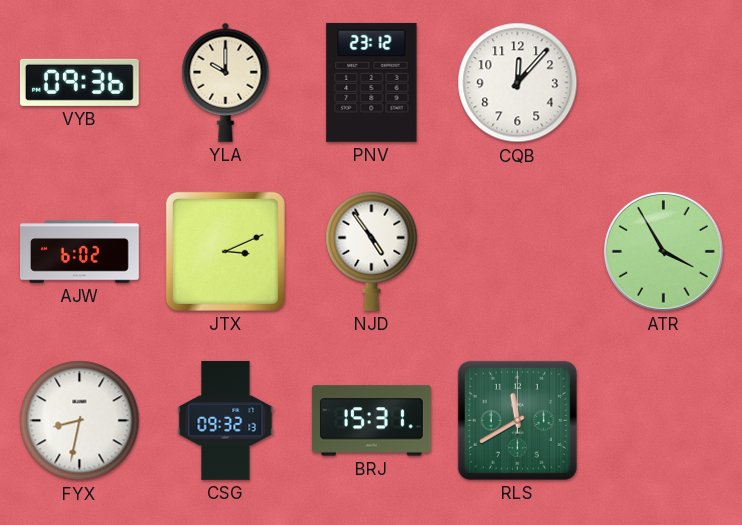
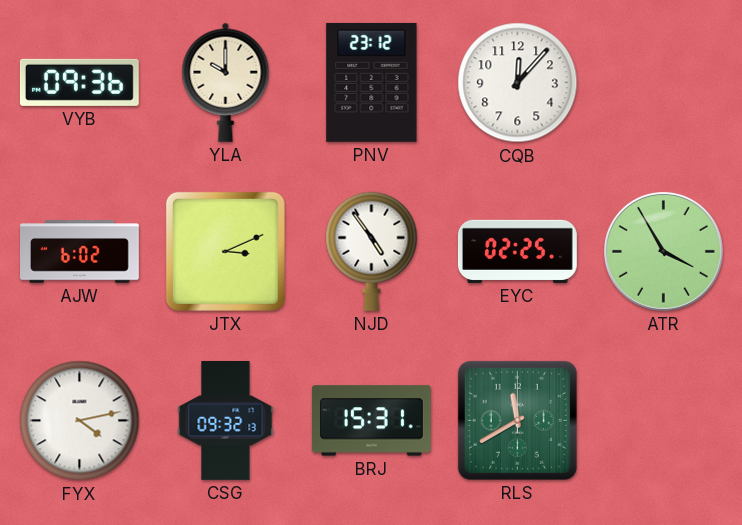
EYC: none -> 02:25
FYX: 8:32 -> 4:13
